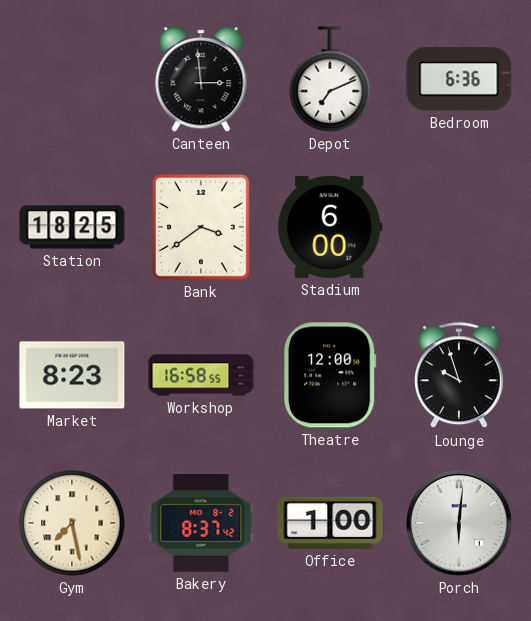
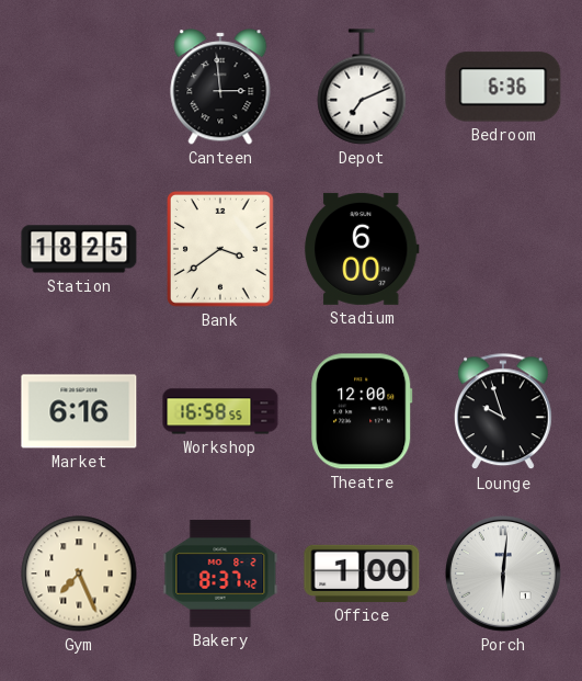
Market: 8:23 -> 6:16
Gym: 7:28 -> 7:26
